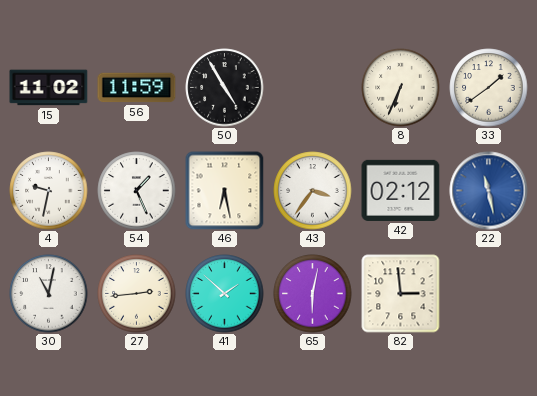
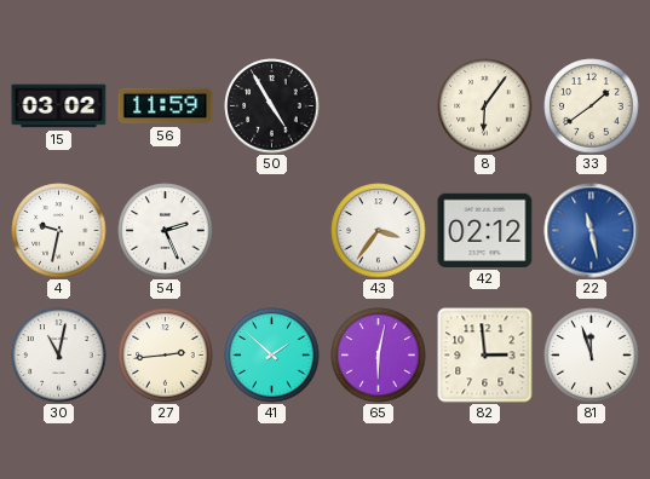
15: 11:02 -> 03:02
8: 6:34 -> 6:06
54: 1:26 -> 2:26
46: 6:28 -> none
81: none -> 11:57
